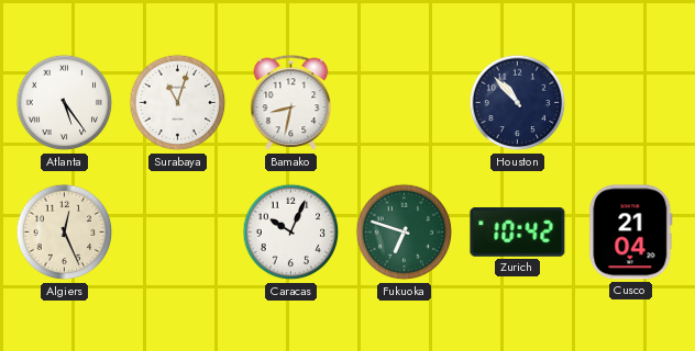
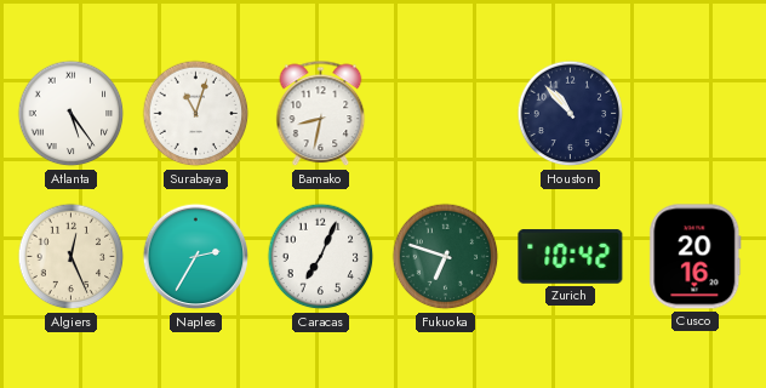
Naples: none -> 2:35
Caracas: 10:04 -> 7:04
Cusco: 21:04 -> 20:16
